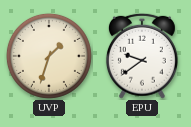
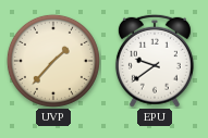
UVP: 1:33 -> 1:37
